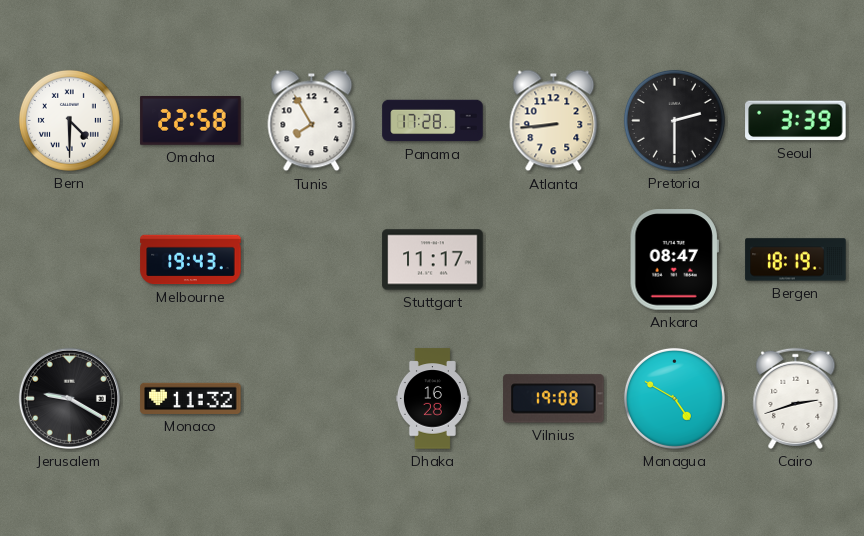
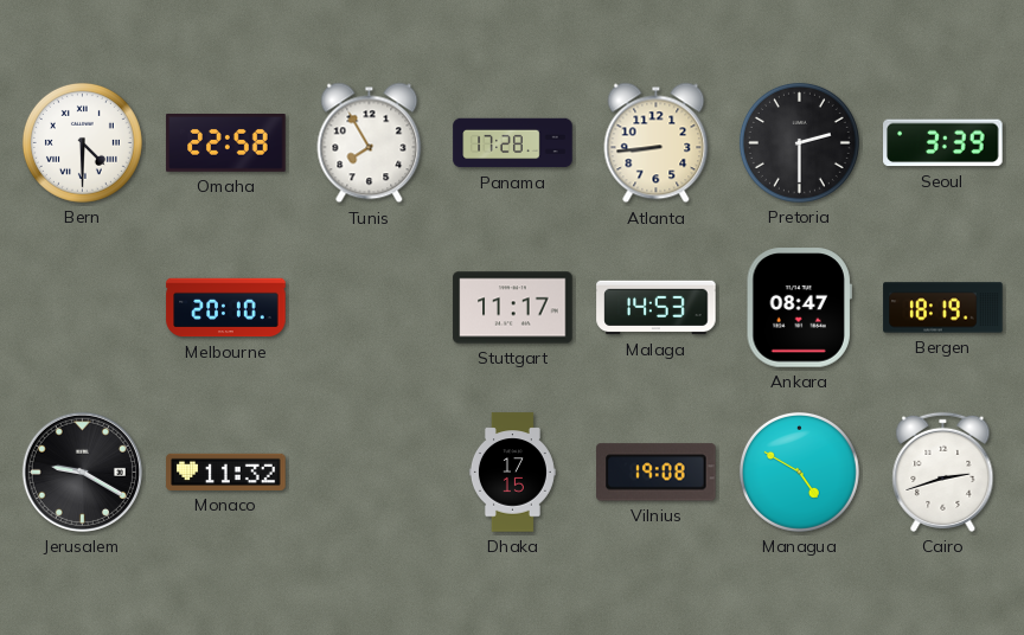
Melbourne: 19:43 -> 20:10
Malaga: none -> 14:53
Dhaka: 16:28 -> 17:15
